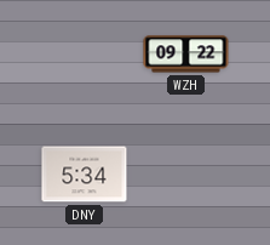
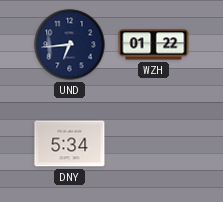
UND: none -> 6:44
WZH: 09:22 -> 01:22
